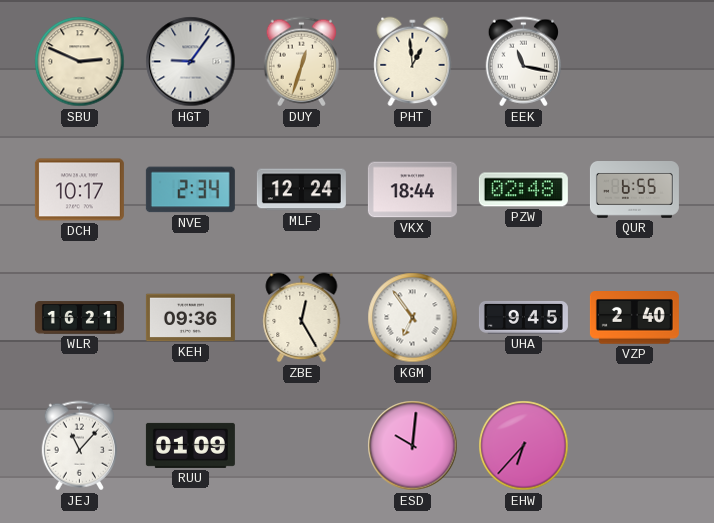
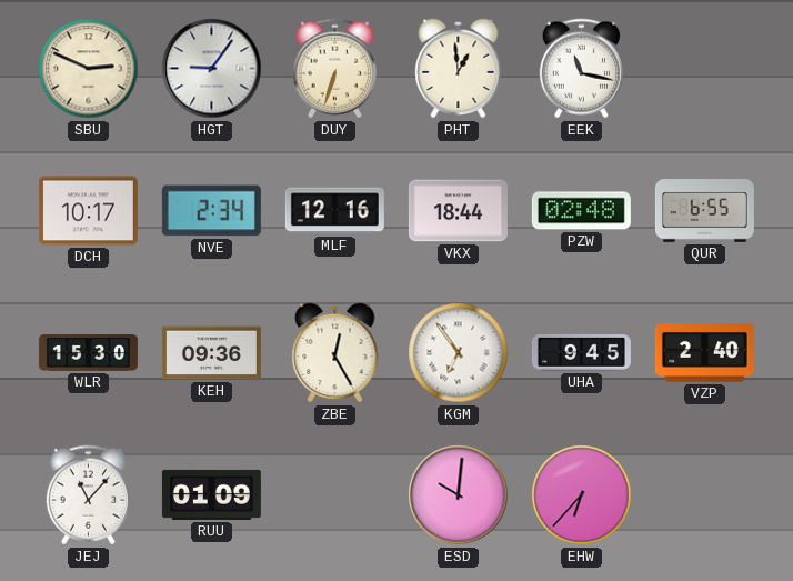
DUY: 12:33 -> 6:33
MLF: 12:24 -> 12:16
WLR: 16:21 -> 15:30
